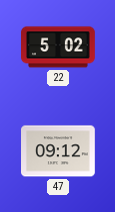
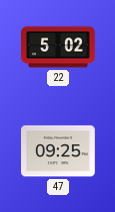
47: 09:12 -> 09:25
